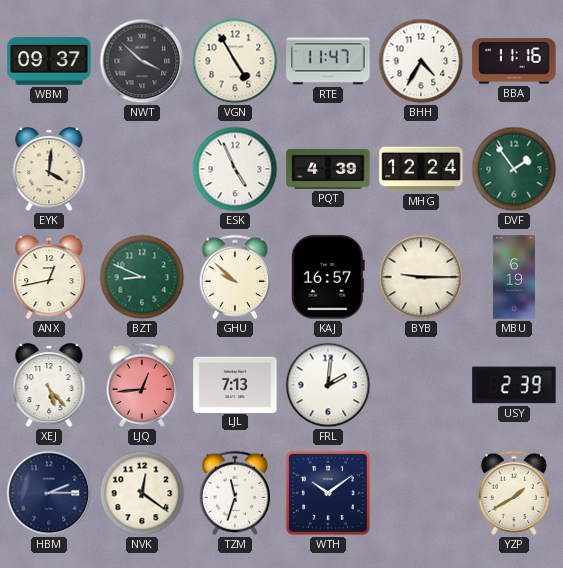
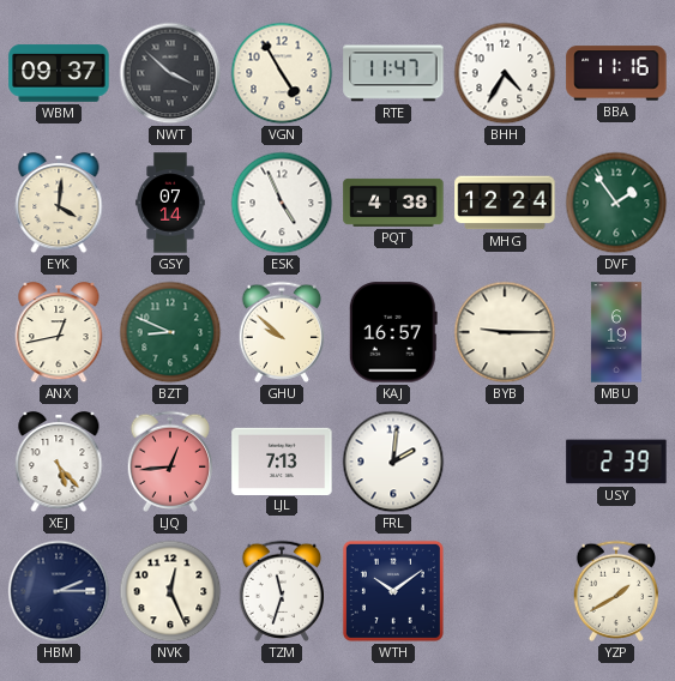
GSY: none -> 07:14
PQT: 4:39 -> 4:38
NVK: 12:21 -> 12:26
